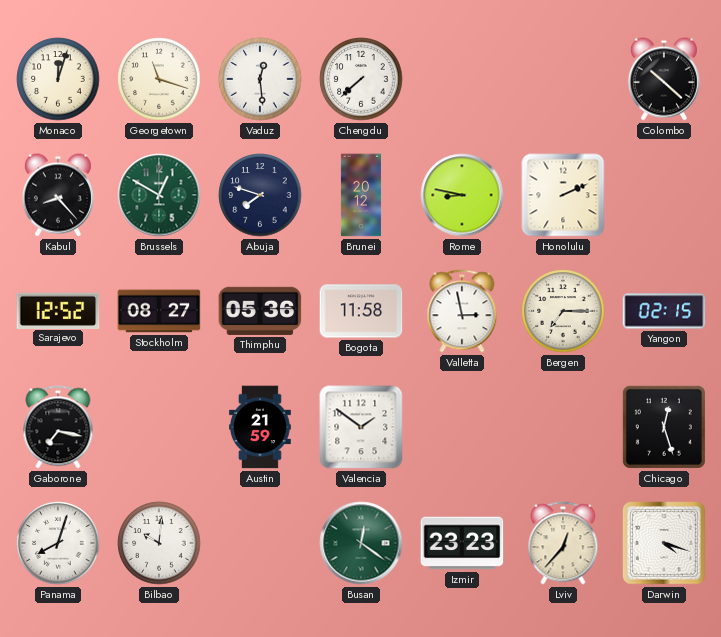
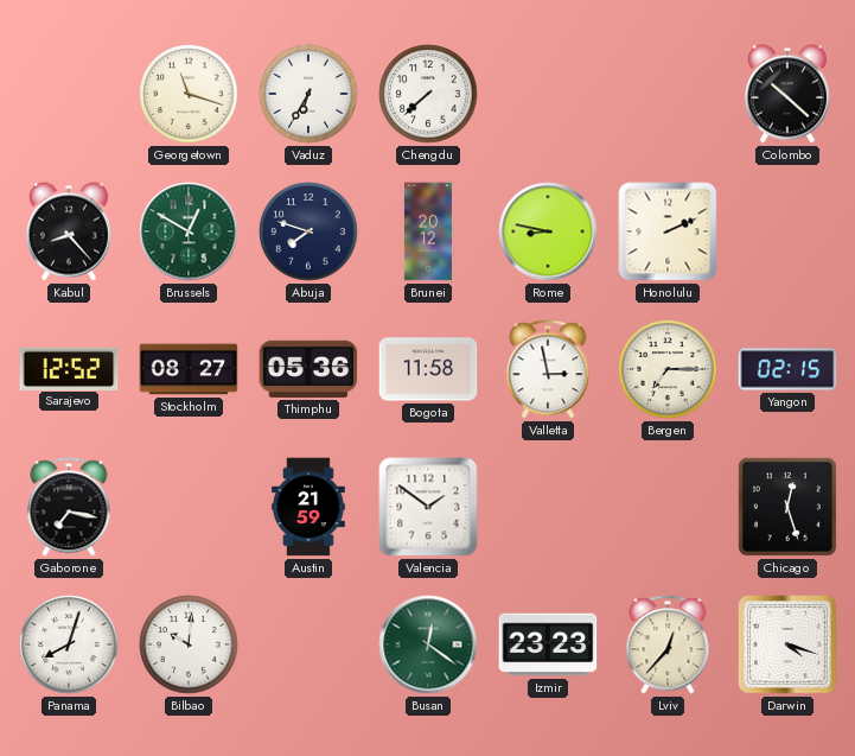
Monaco: 12:03 -> none
Vaduz: 12:29 -> 6:35
